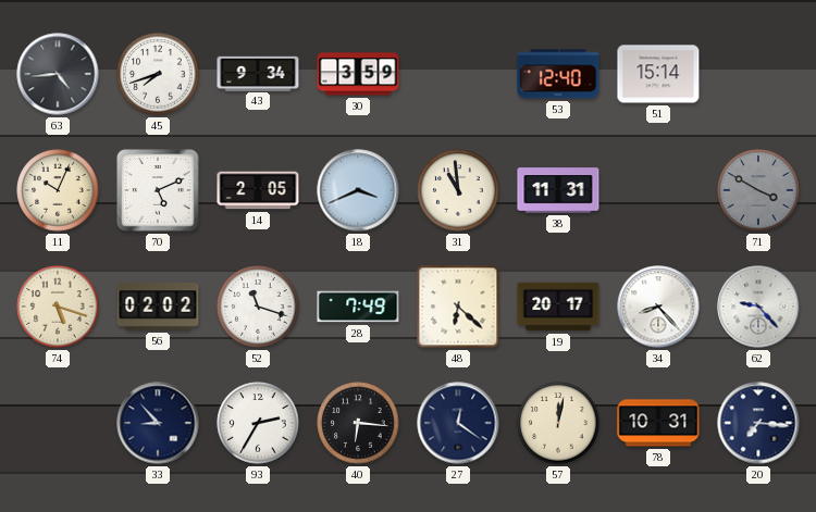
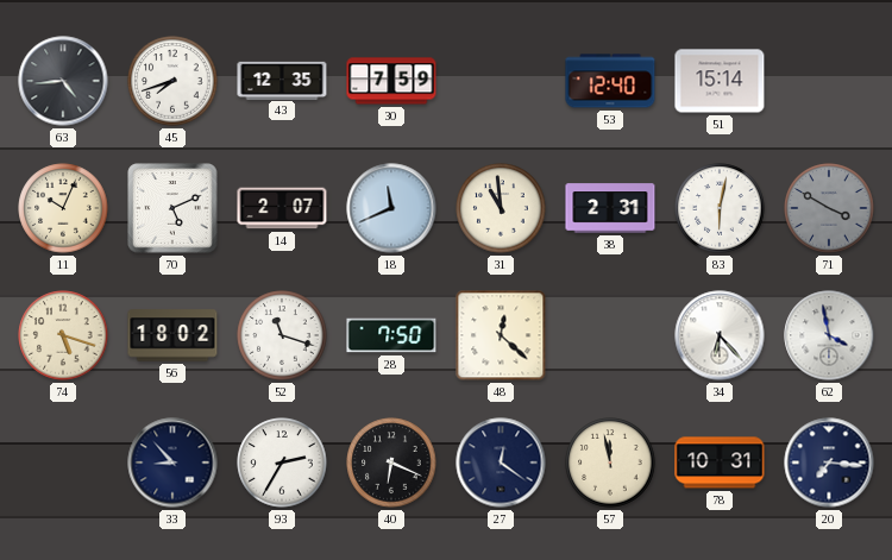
43: 9:34 -> 12:35
30: 3:59 -> 7:59
14: 2:05 -> 2:07
18: 3:41 -> 11:41
38: 11:31 -> 2:31
83: none -> 6:02
56: 02:02 -> 18:02
28: 7:49 -> 7:50
48: 6:22 -> 12:22
19: 20:17 -> none
34: 8:23 -> 6:23
62: 9:23 -> 3:58
40: 6:16 -> 6:19
57: 12:02 -> 11:58
